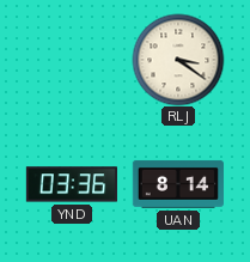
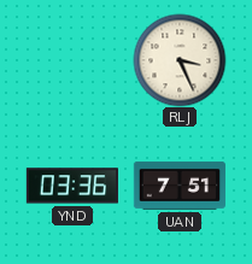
RLJ: 3:21 -> 3:26
UAN: 8:14 -> 7:51
